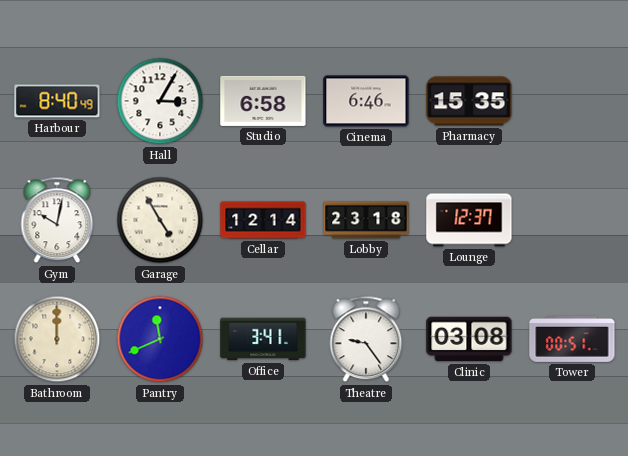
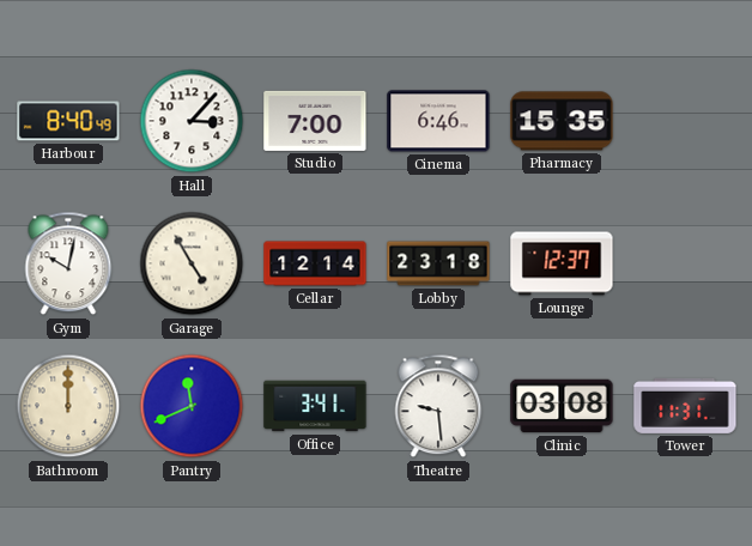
Hall: 3:05 -> 3:07
Studio: 6:58 -> 7:00
Theatre: 9:24 -> 9:29
Tower: 00:51 -> 11:31
